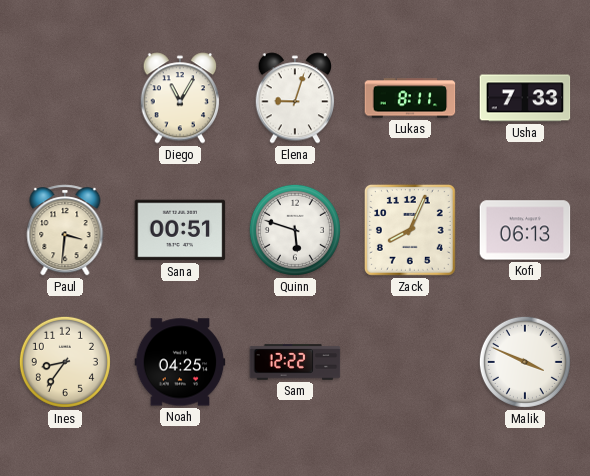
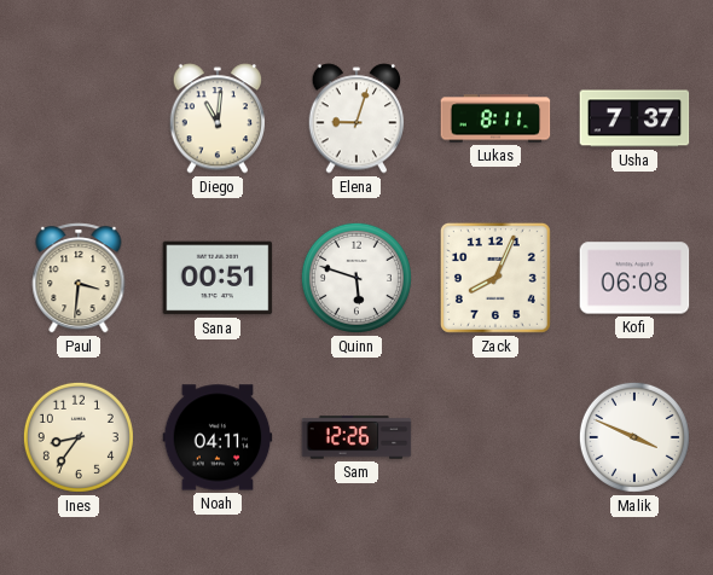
Diego: 11:05 -> 11:01
Usha: 7:33 -> 7:37
Kofi: 06:13 -> 06:08
Noah: 04:25 -> 04:11
Sam: 12:22 -> 12:26
